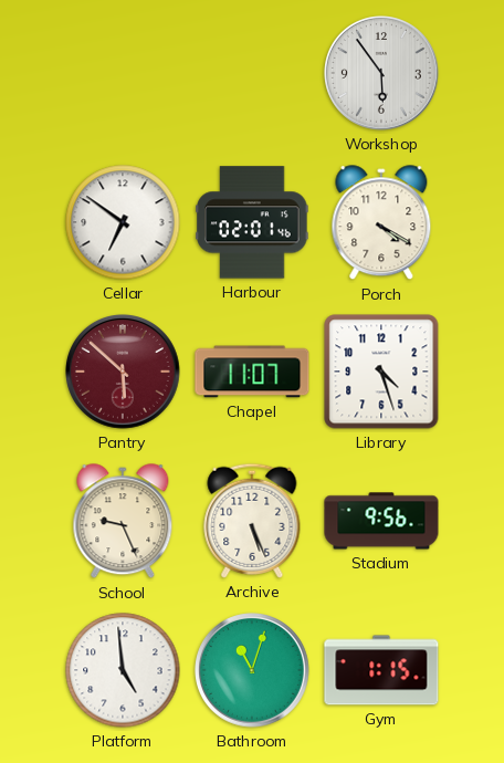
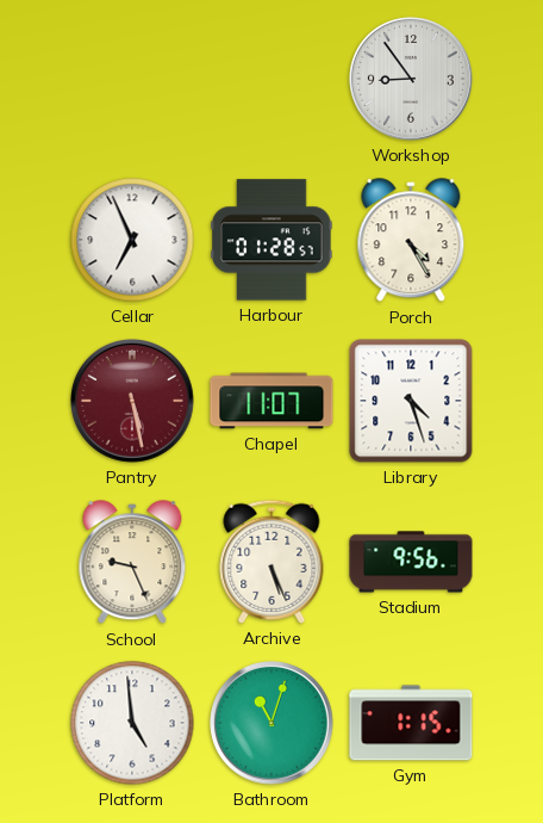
Workshop: 5:54 -> 8:54
Cellar: 6:51 -> 6:56
Harbour: 02:01 -> 01:28
Porch: 4:20 -> 4:25
Pantry: 5:52 -> 5:28
